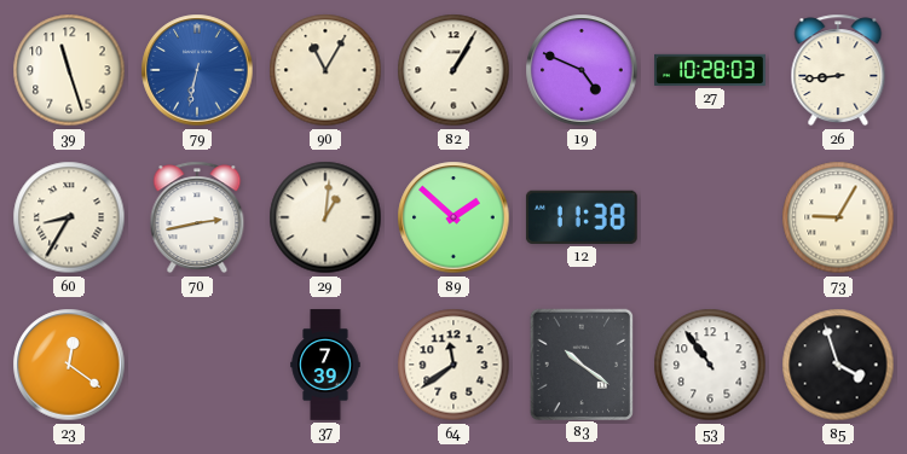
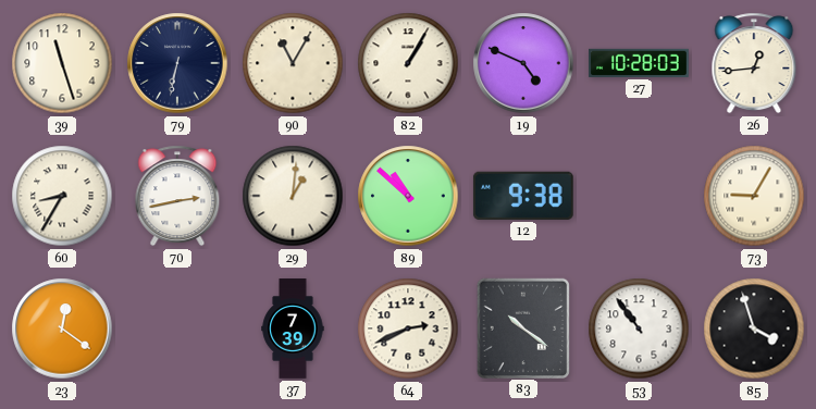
79 dial: blue -> navy
26: 8:44 -> 12:44
89: 1:52 -> 10:52
12: 11:38 -> 9:38
64: 11:39 -> 2:41
